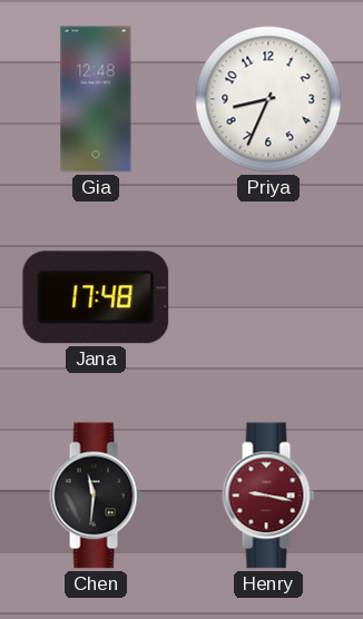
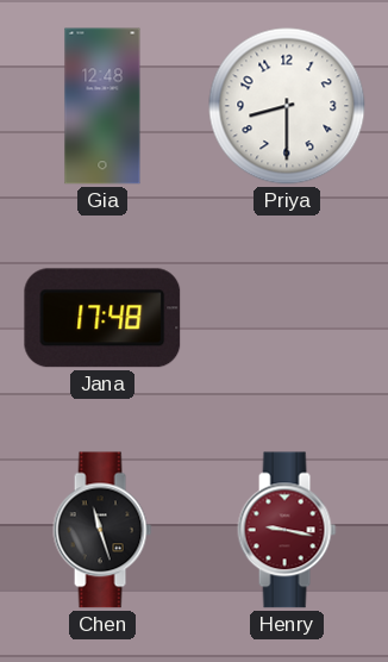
Priya: 8:34 -> 8:30
Chen: 11:31 -> 11:27
